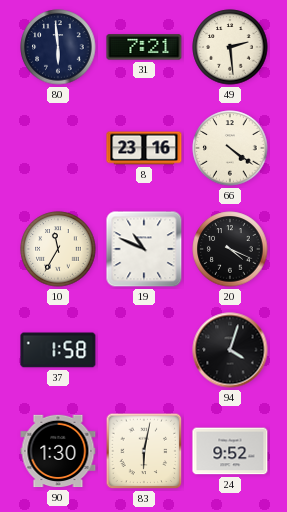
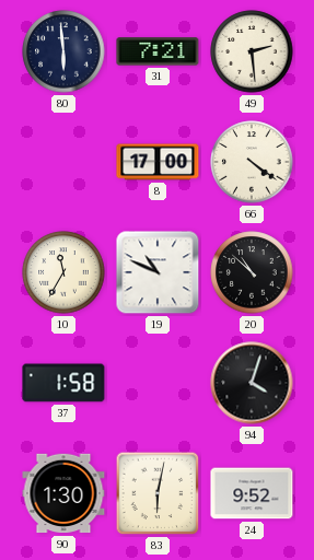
8: 23:16 -> 17:00
20: 4:19 -> 10:52
